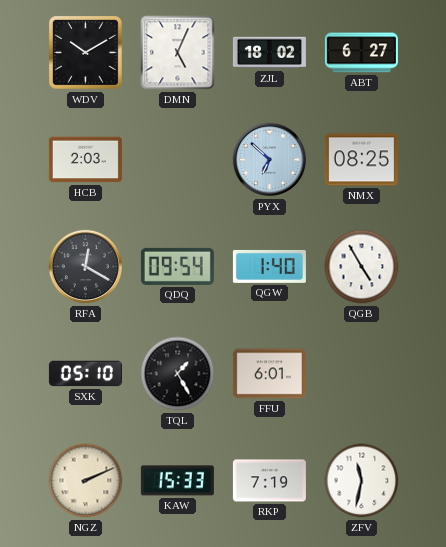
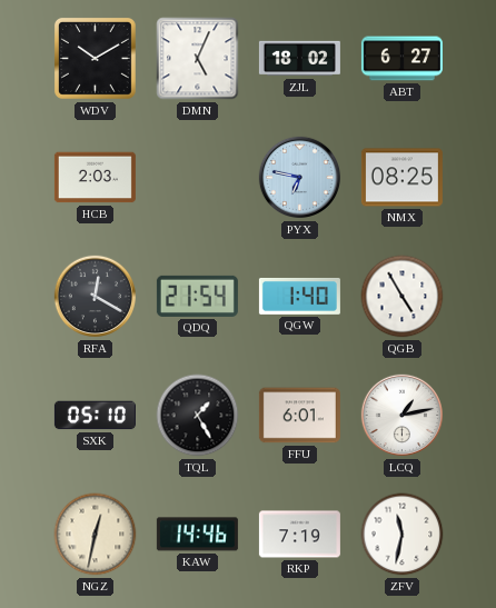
PYX: 6:52 -> 6:47
QDQ: 09:54 -> 21:54
LCQ: none -> 1:13
NGZ: 2:11 -> 12:32
KAW: 15:33 -> 14:46
